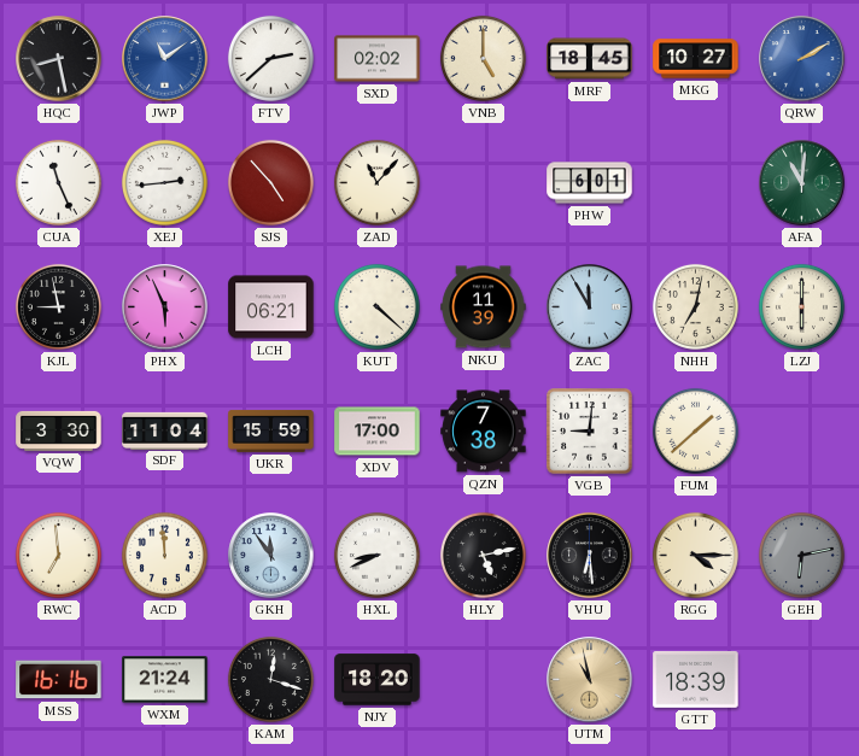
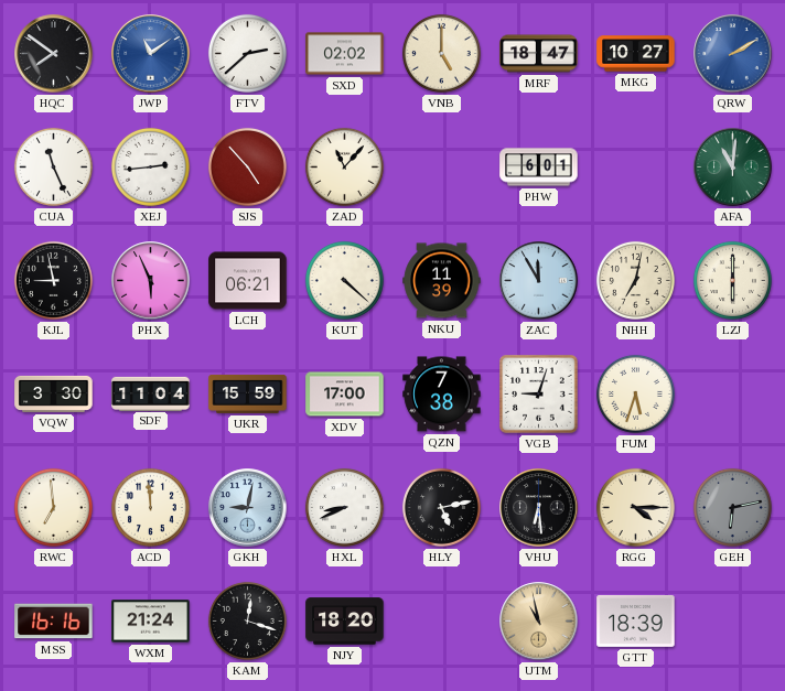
HQC: 8:28 -> 7:51
MRF: 18:45 -> 18:47
VGB: 9:01 -> 9:03
FUM: 1:38 -> 5:33
GKH: 11:54 -> 9:02
